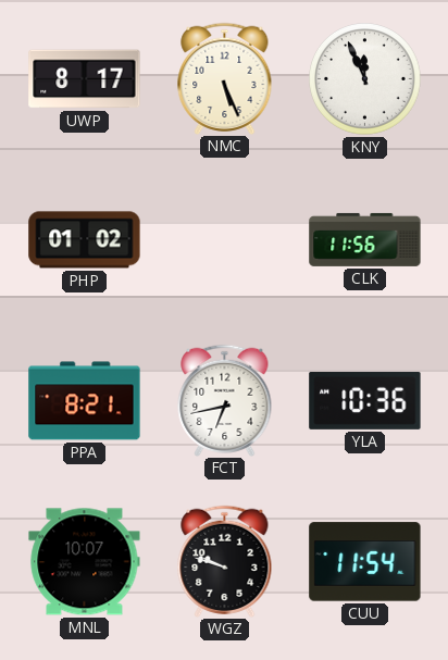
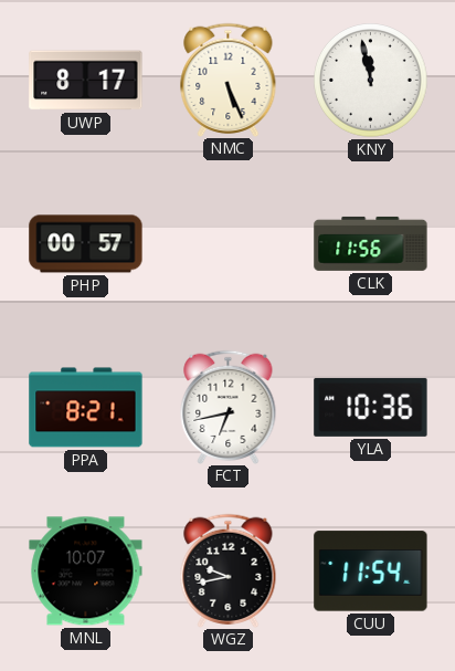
KNY: 11:56 -> 11:58
PHP: 01:02 -> 00:57
WGZ: 9:48 -> 9:43
